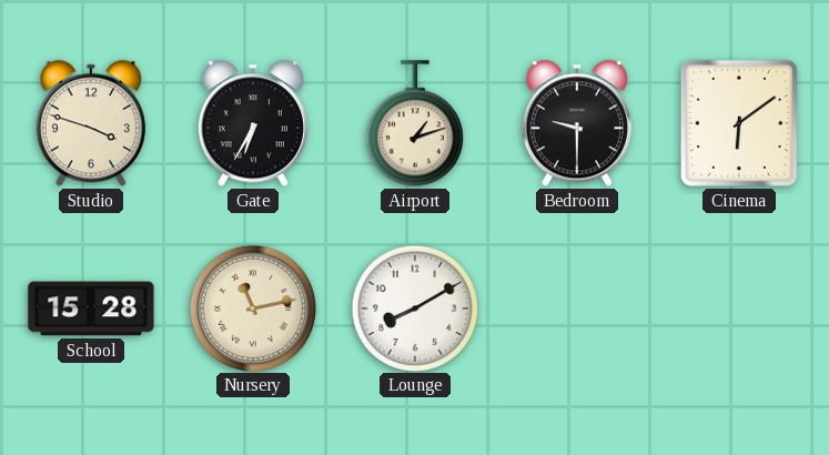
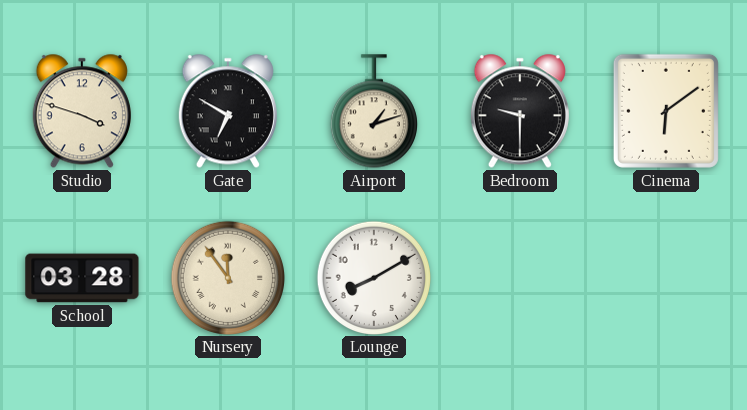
Gate: 6:35 -> 6:50
School: 15:28 -> 03:28
Nursery: 11:13 -> 11:54
